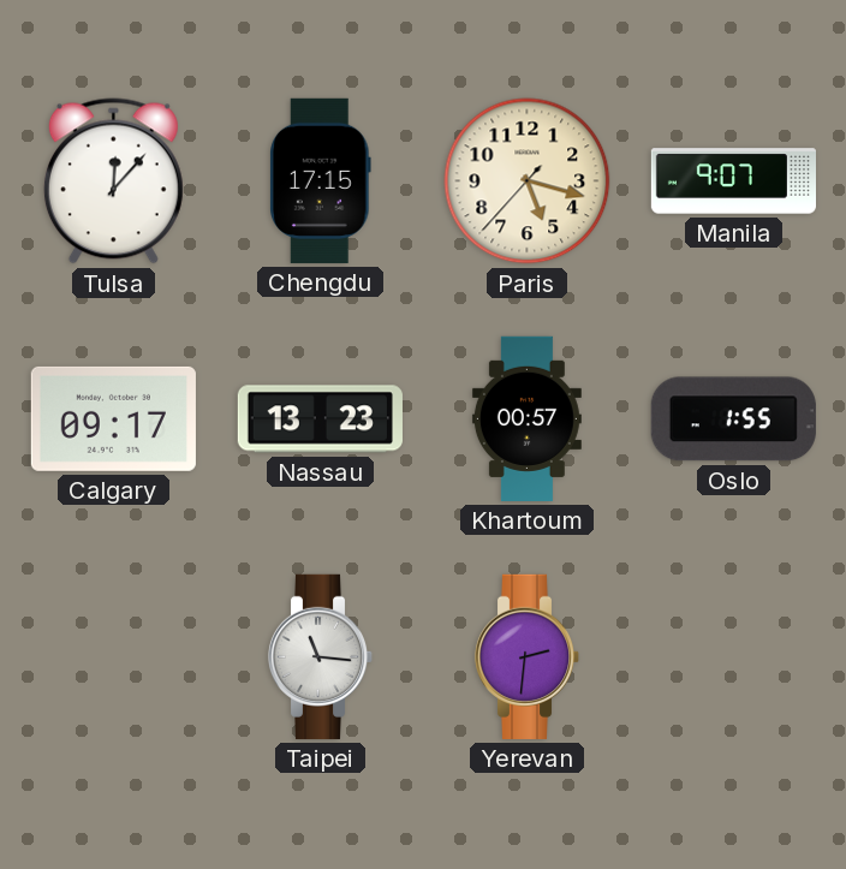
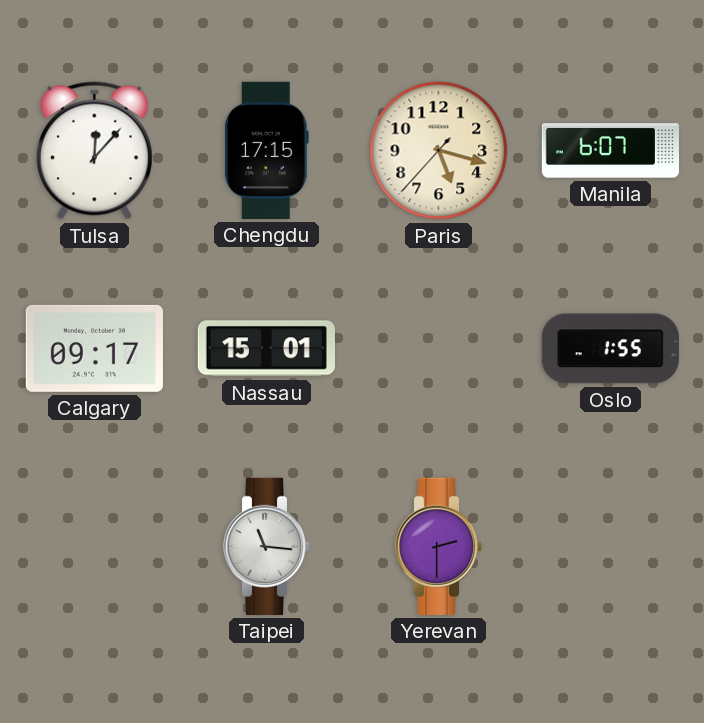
Manila: 9:07 -> 6:07
Nassau: 13:23 -> 15:01
Khartoum: 00:57 -> none
Yerevan: 2:31 -> 2:30
